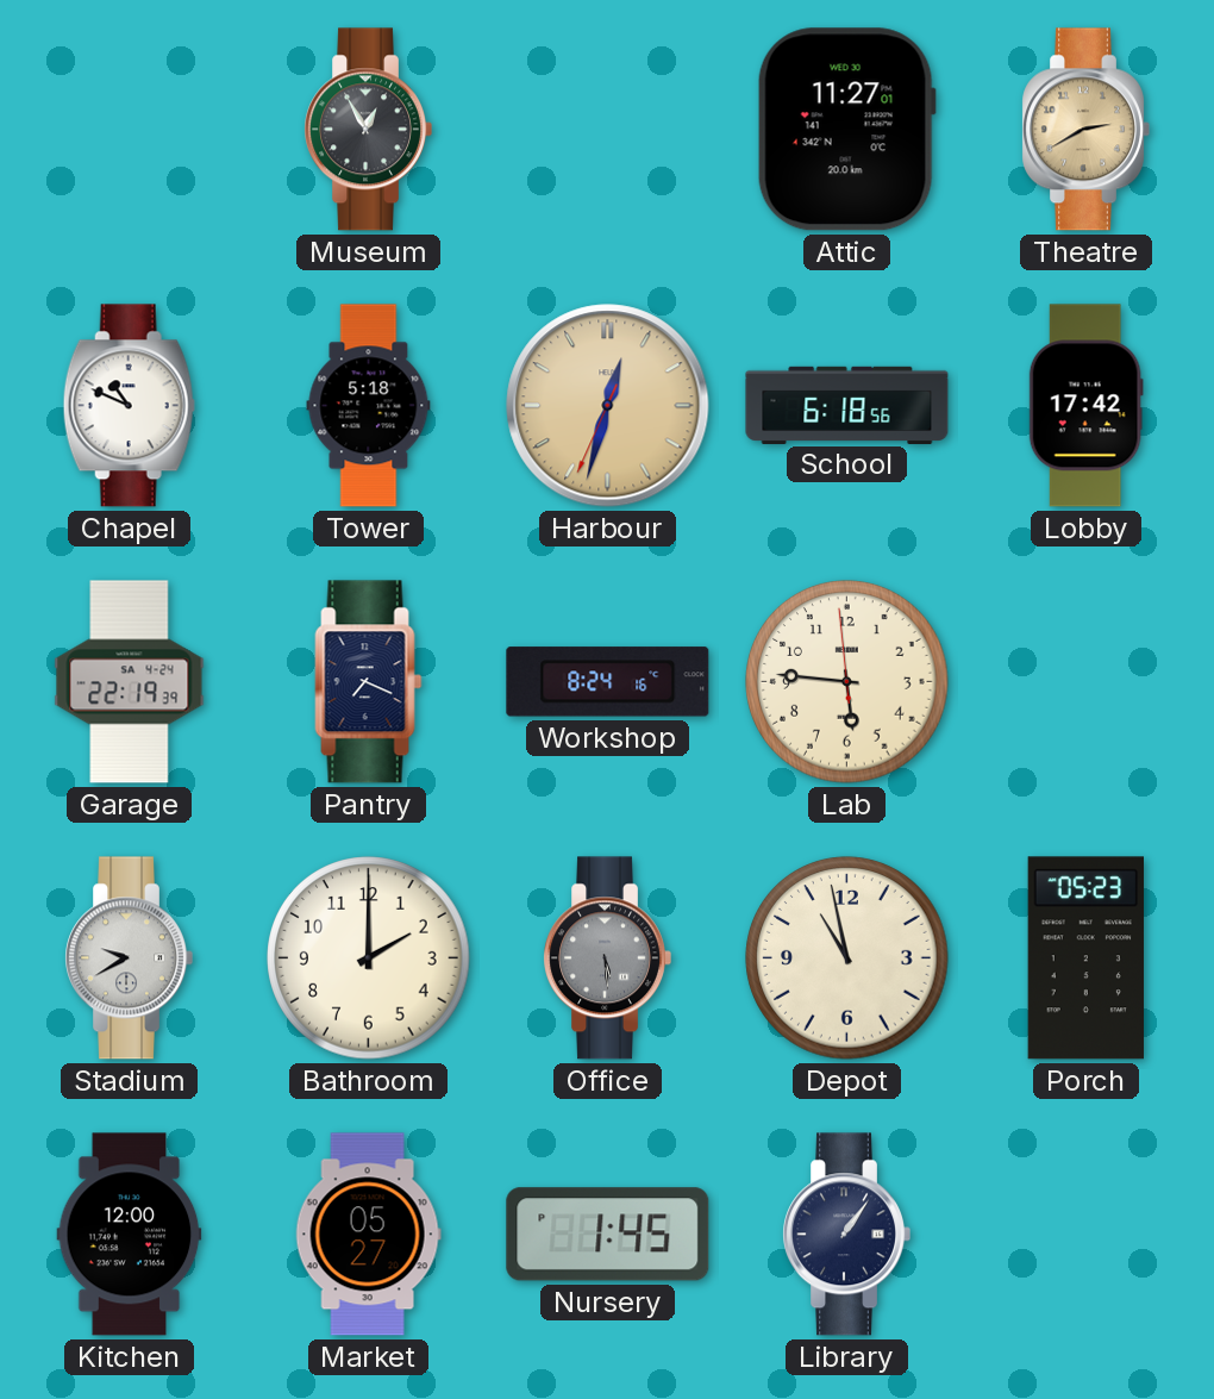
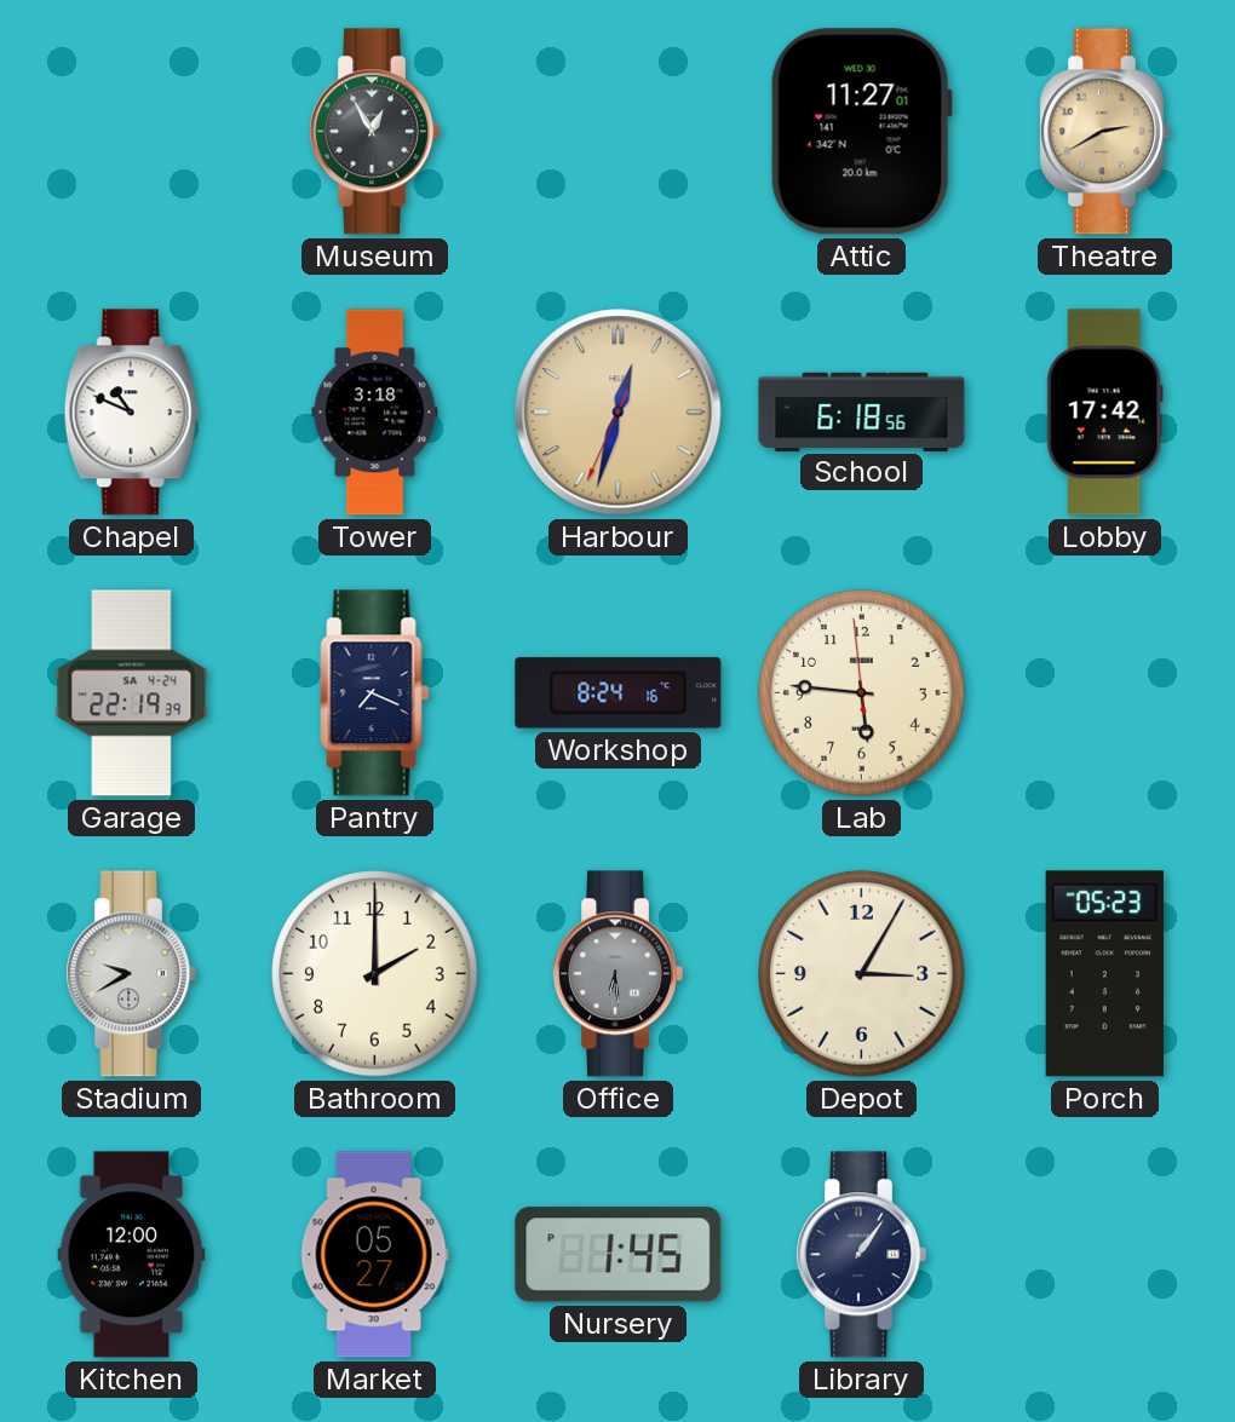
Tower: 5:18 -> 3:18
Office: 5:29 -> 6:29
Depot: 10:58 -> 3:05
